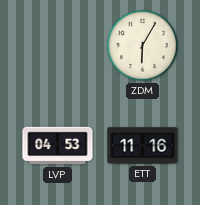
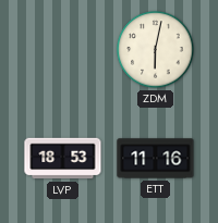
ZDM: 6:05 -> 6:02
LVP: 04:53 -> 18:53
